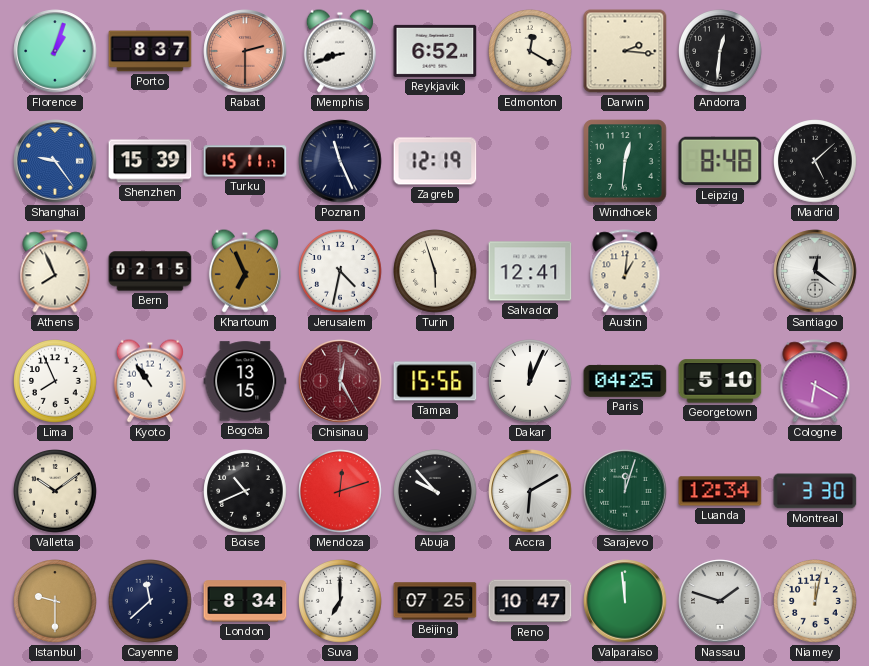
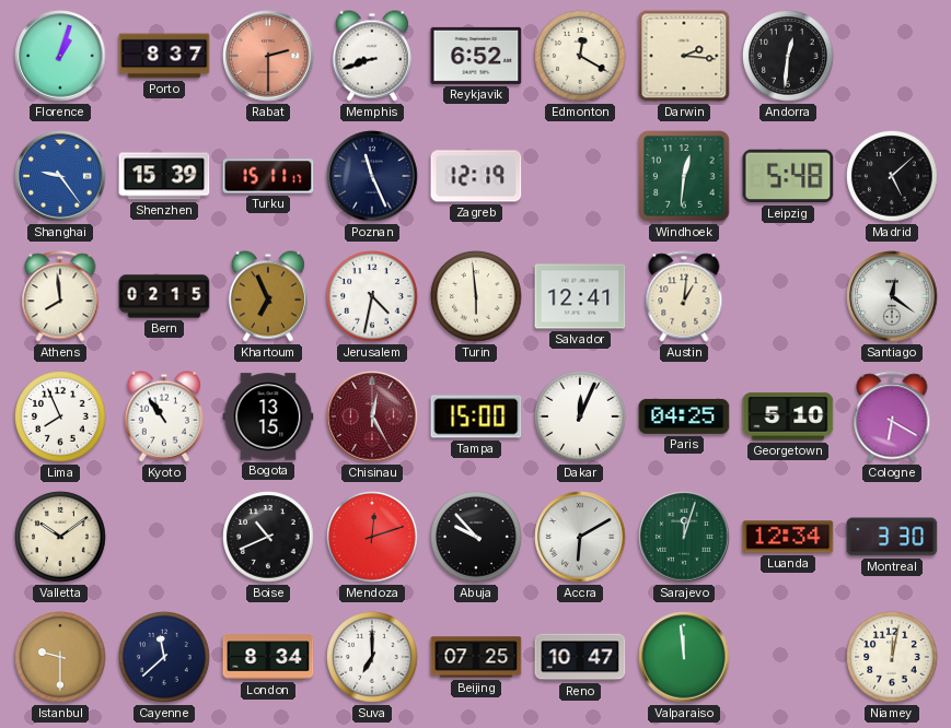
Leipzig: 8:48 -> 5:48
Athens: 7:56 -> 7:59
Turin: 5:57 -> 5:59
Tampa: 15:56 -> 15:00
Nassau: 1:48 -> none
